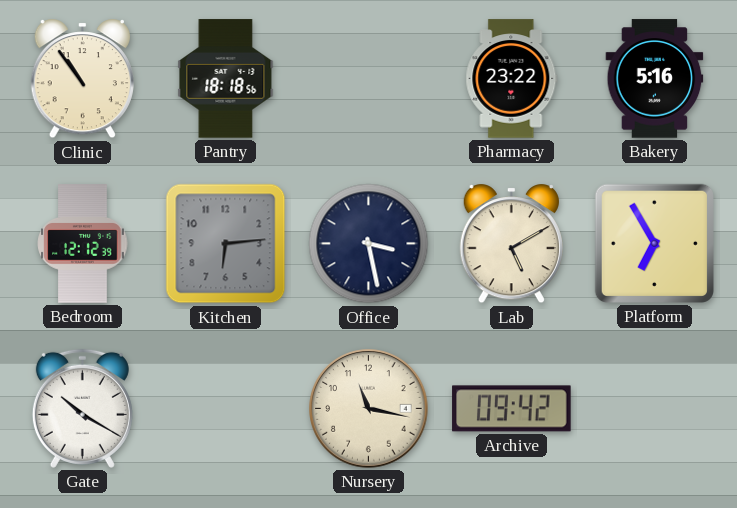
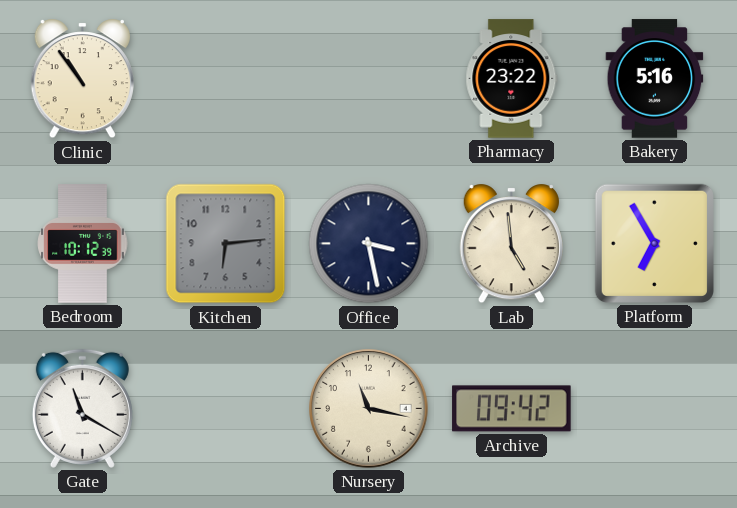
Pantry: 18:18 -> none
Bedroom: 12:12 -> 10:12
Lab: 5:10 -> 4:59
Gate: 10:20 -> 11:20
